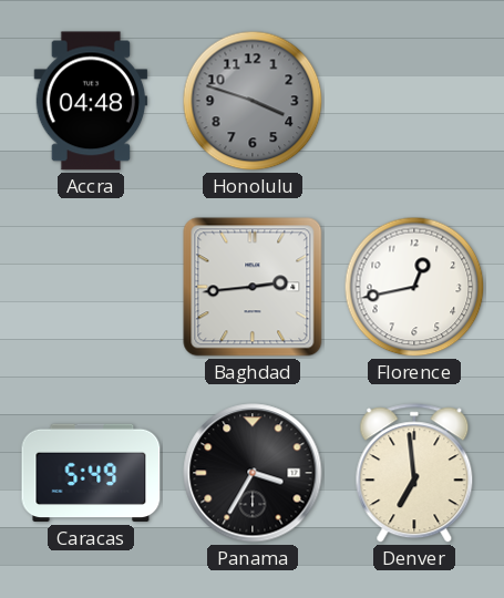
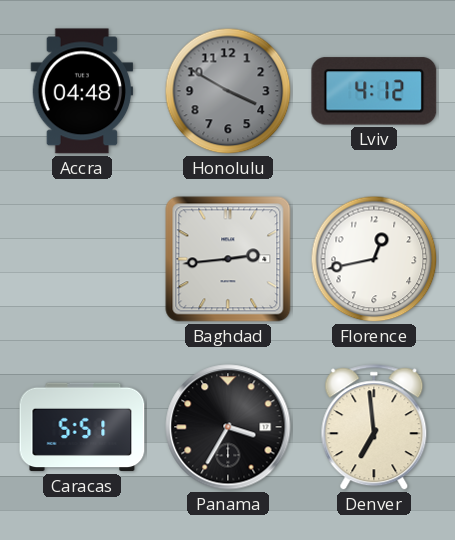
Honolulu: 3:48 -> 3:50
Lviv: none -> 4:12
Caracas: 5:49 -> 5:51
